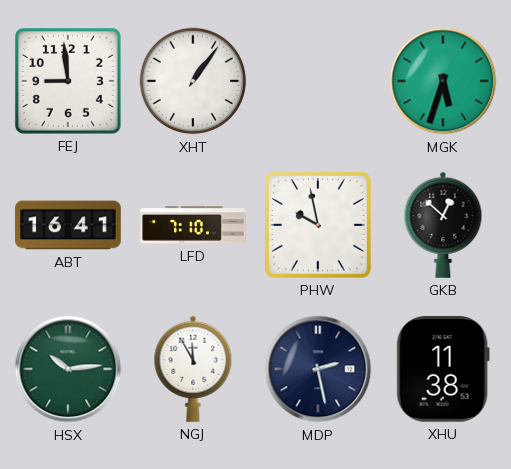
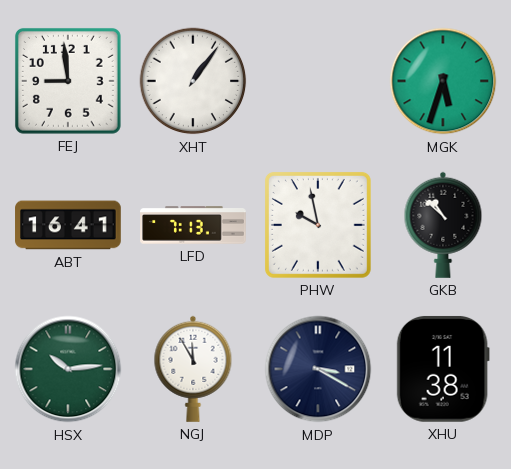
LFD: 7:10 -> 7:13
GKB: 12:52 -> 10:52
MDP: 2:28 -> 3:20
